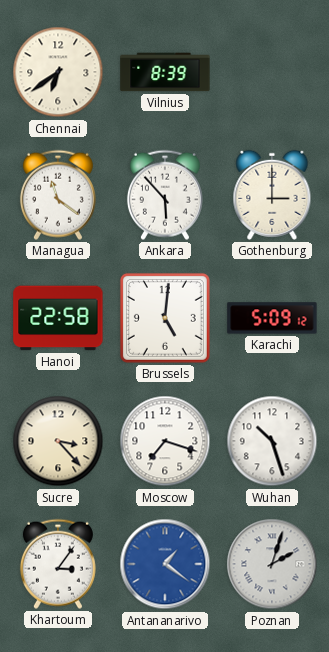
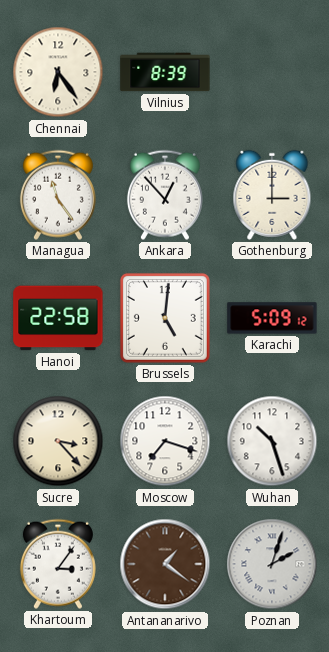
Chennai: 6:39 -> 6:24
Managua: 11:21 -> 11:24
Ankara: 5:53 -> 12:53
Antananarivo dial: blue -> brown
